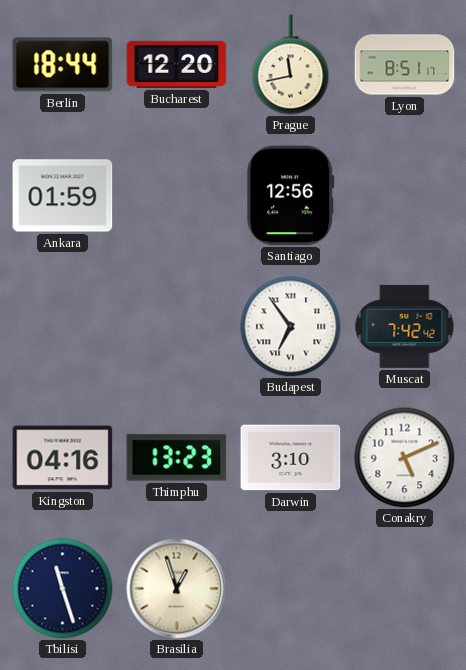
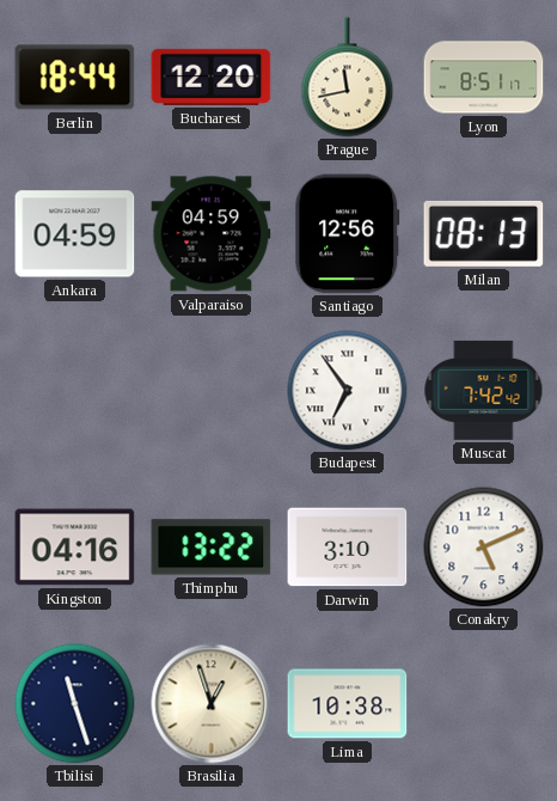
Ankara: 01:59 -> 04:59
Valparaiso: none -> 04:59
Milan: none -> 08:13
Thimphu: 13:23 -> 13:22
Lima: none -> 10:38
